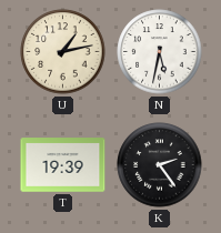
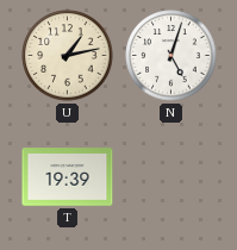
N: 5:32 -> 5:03
K: 2:24 -> none
